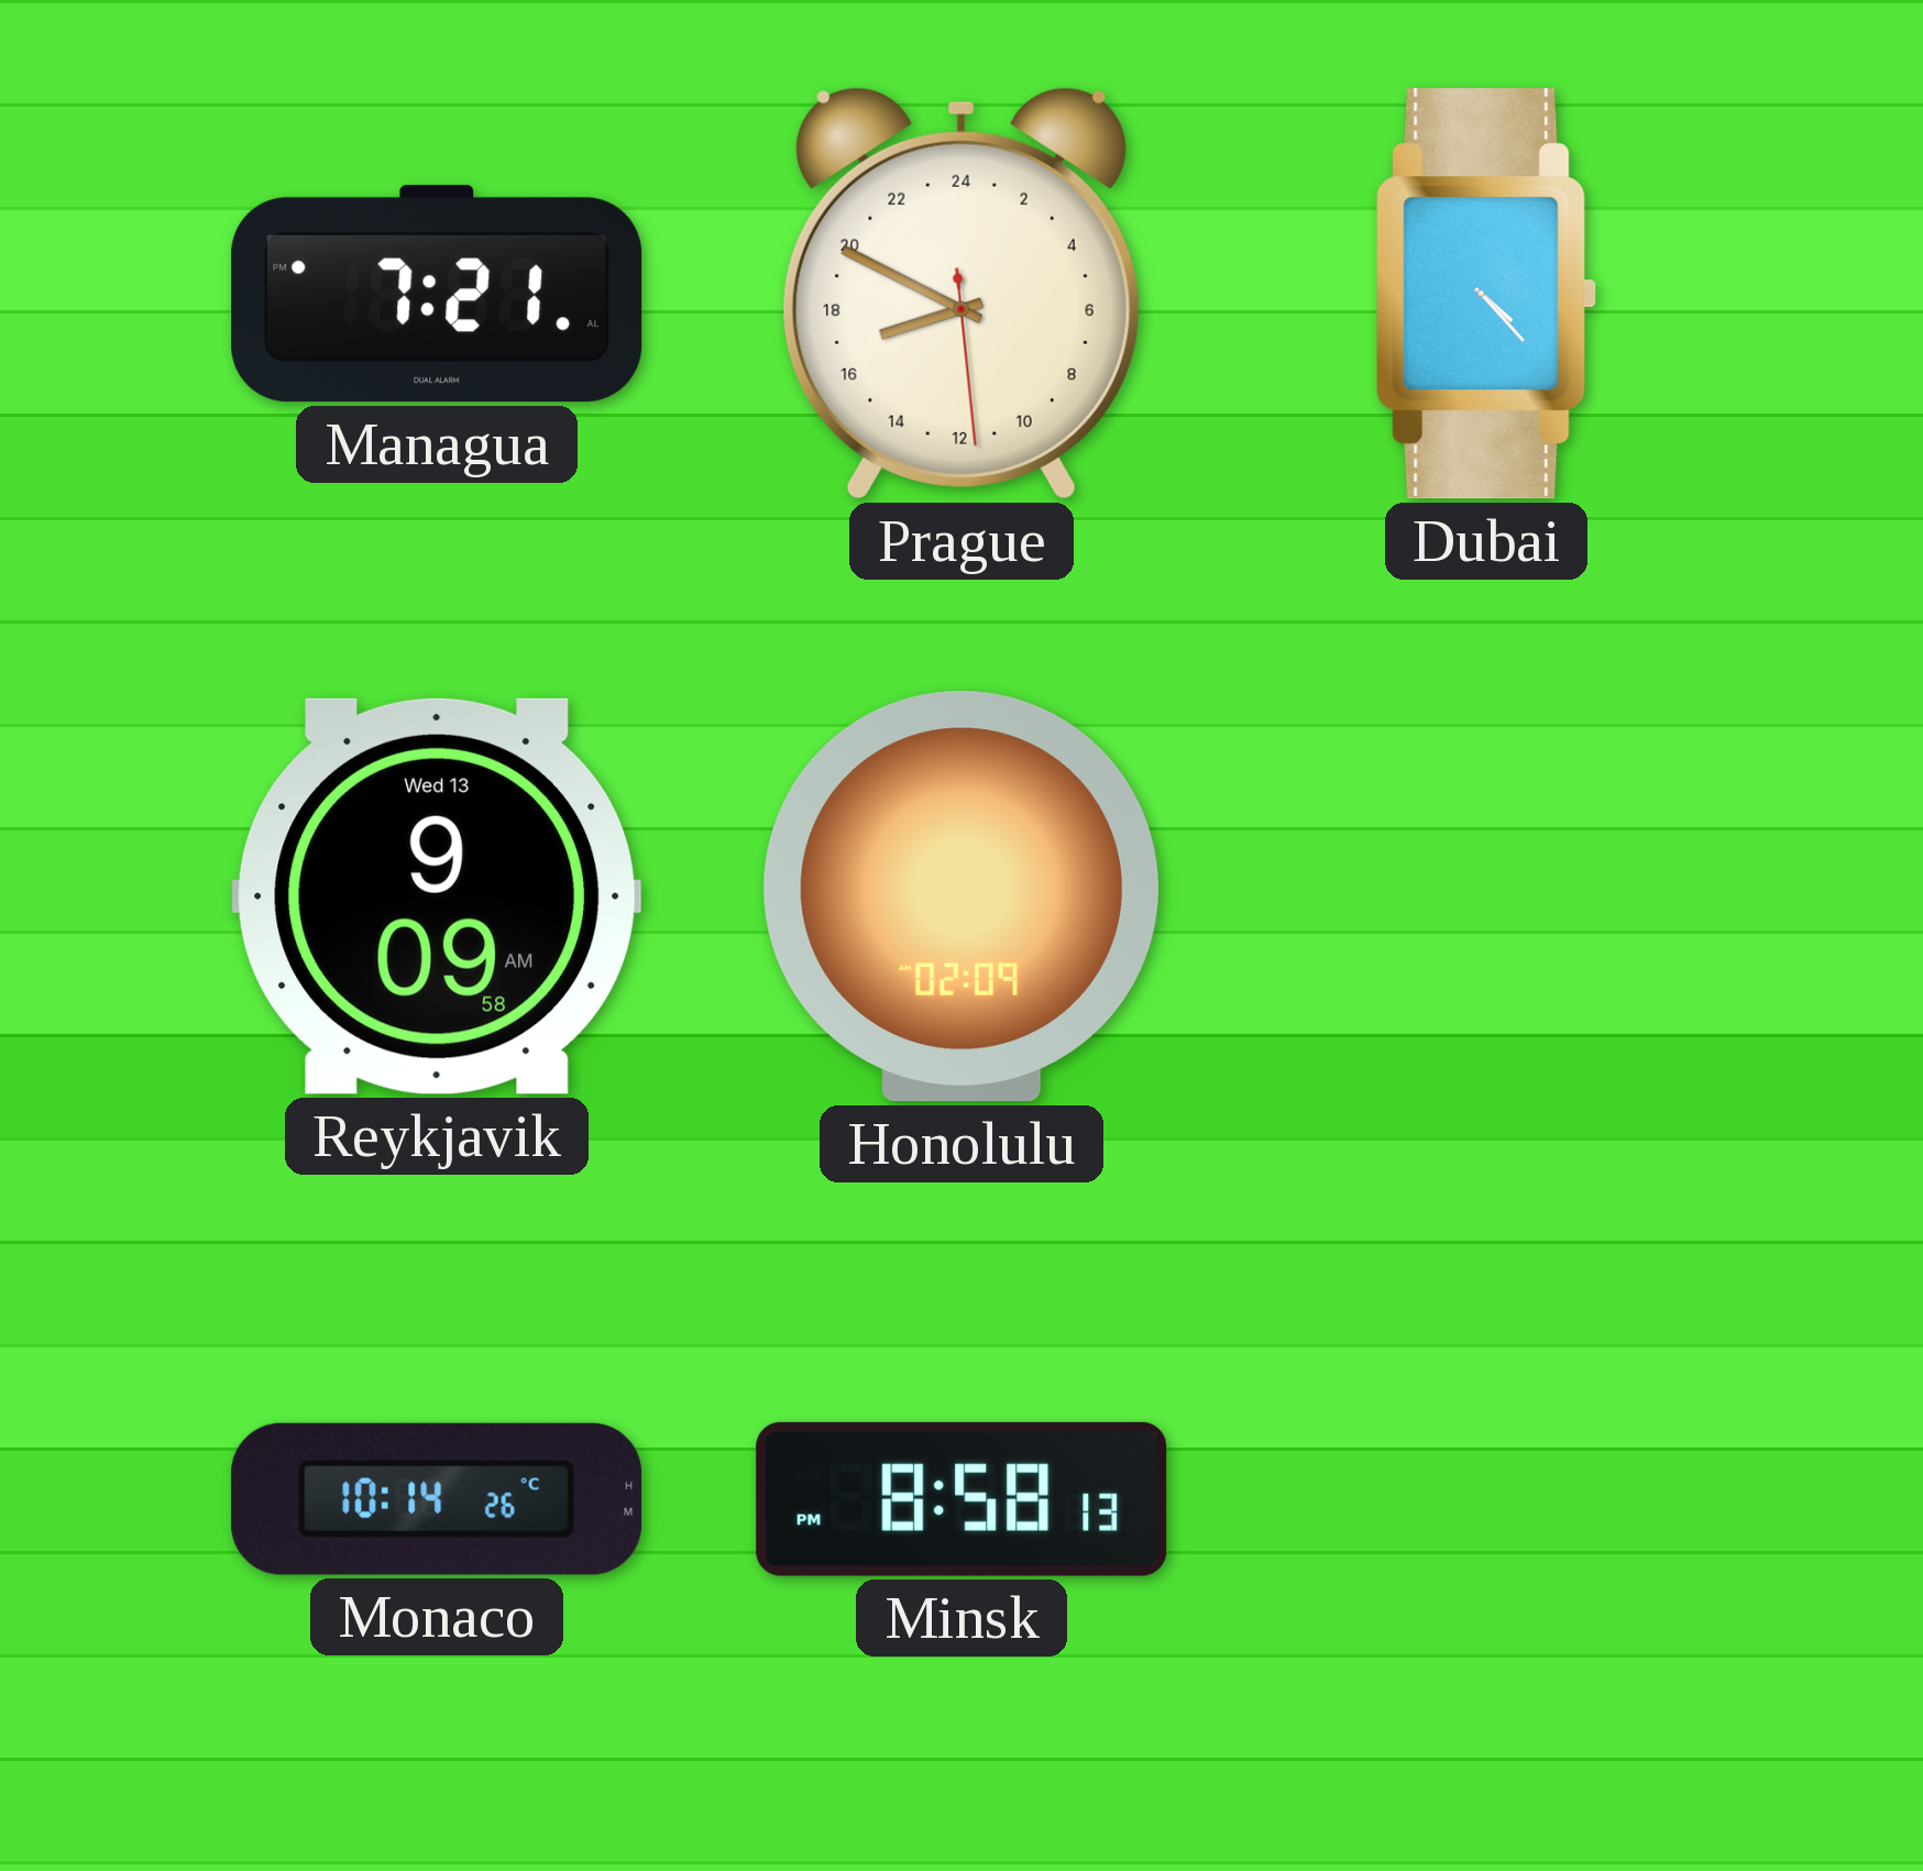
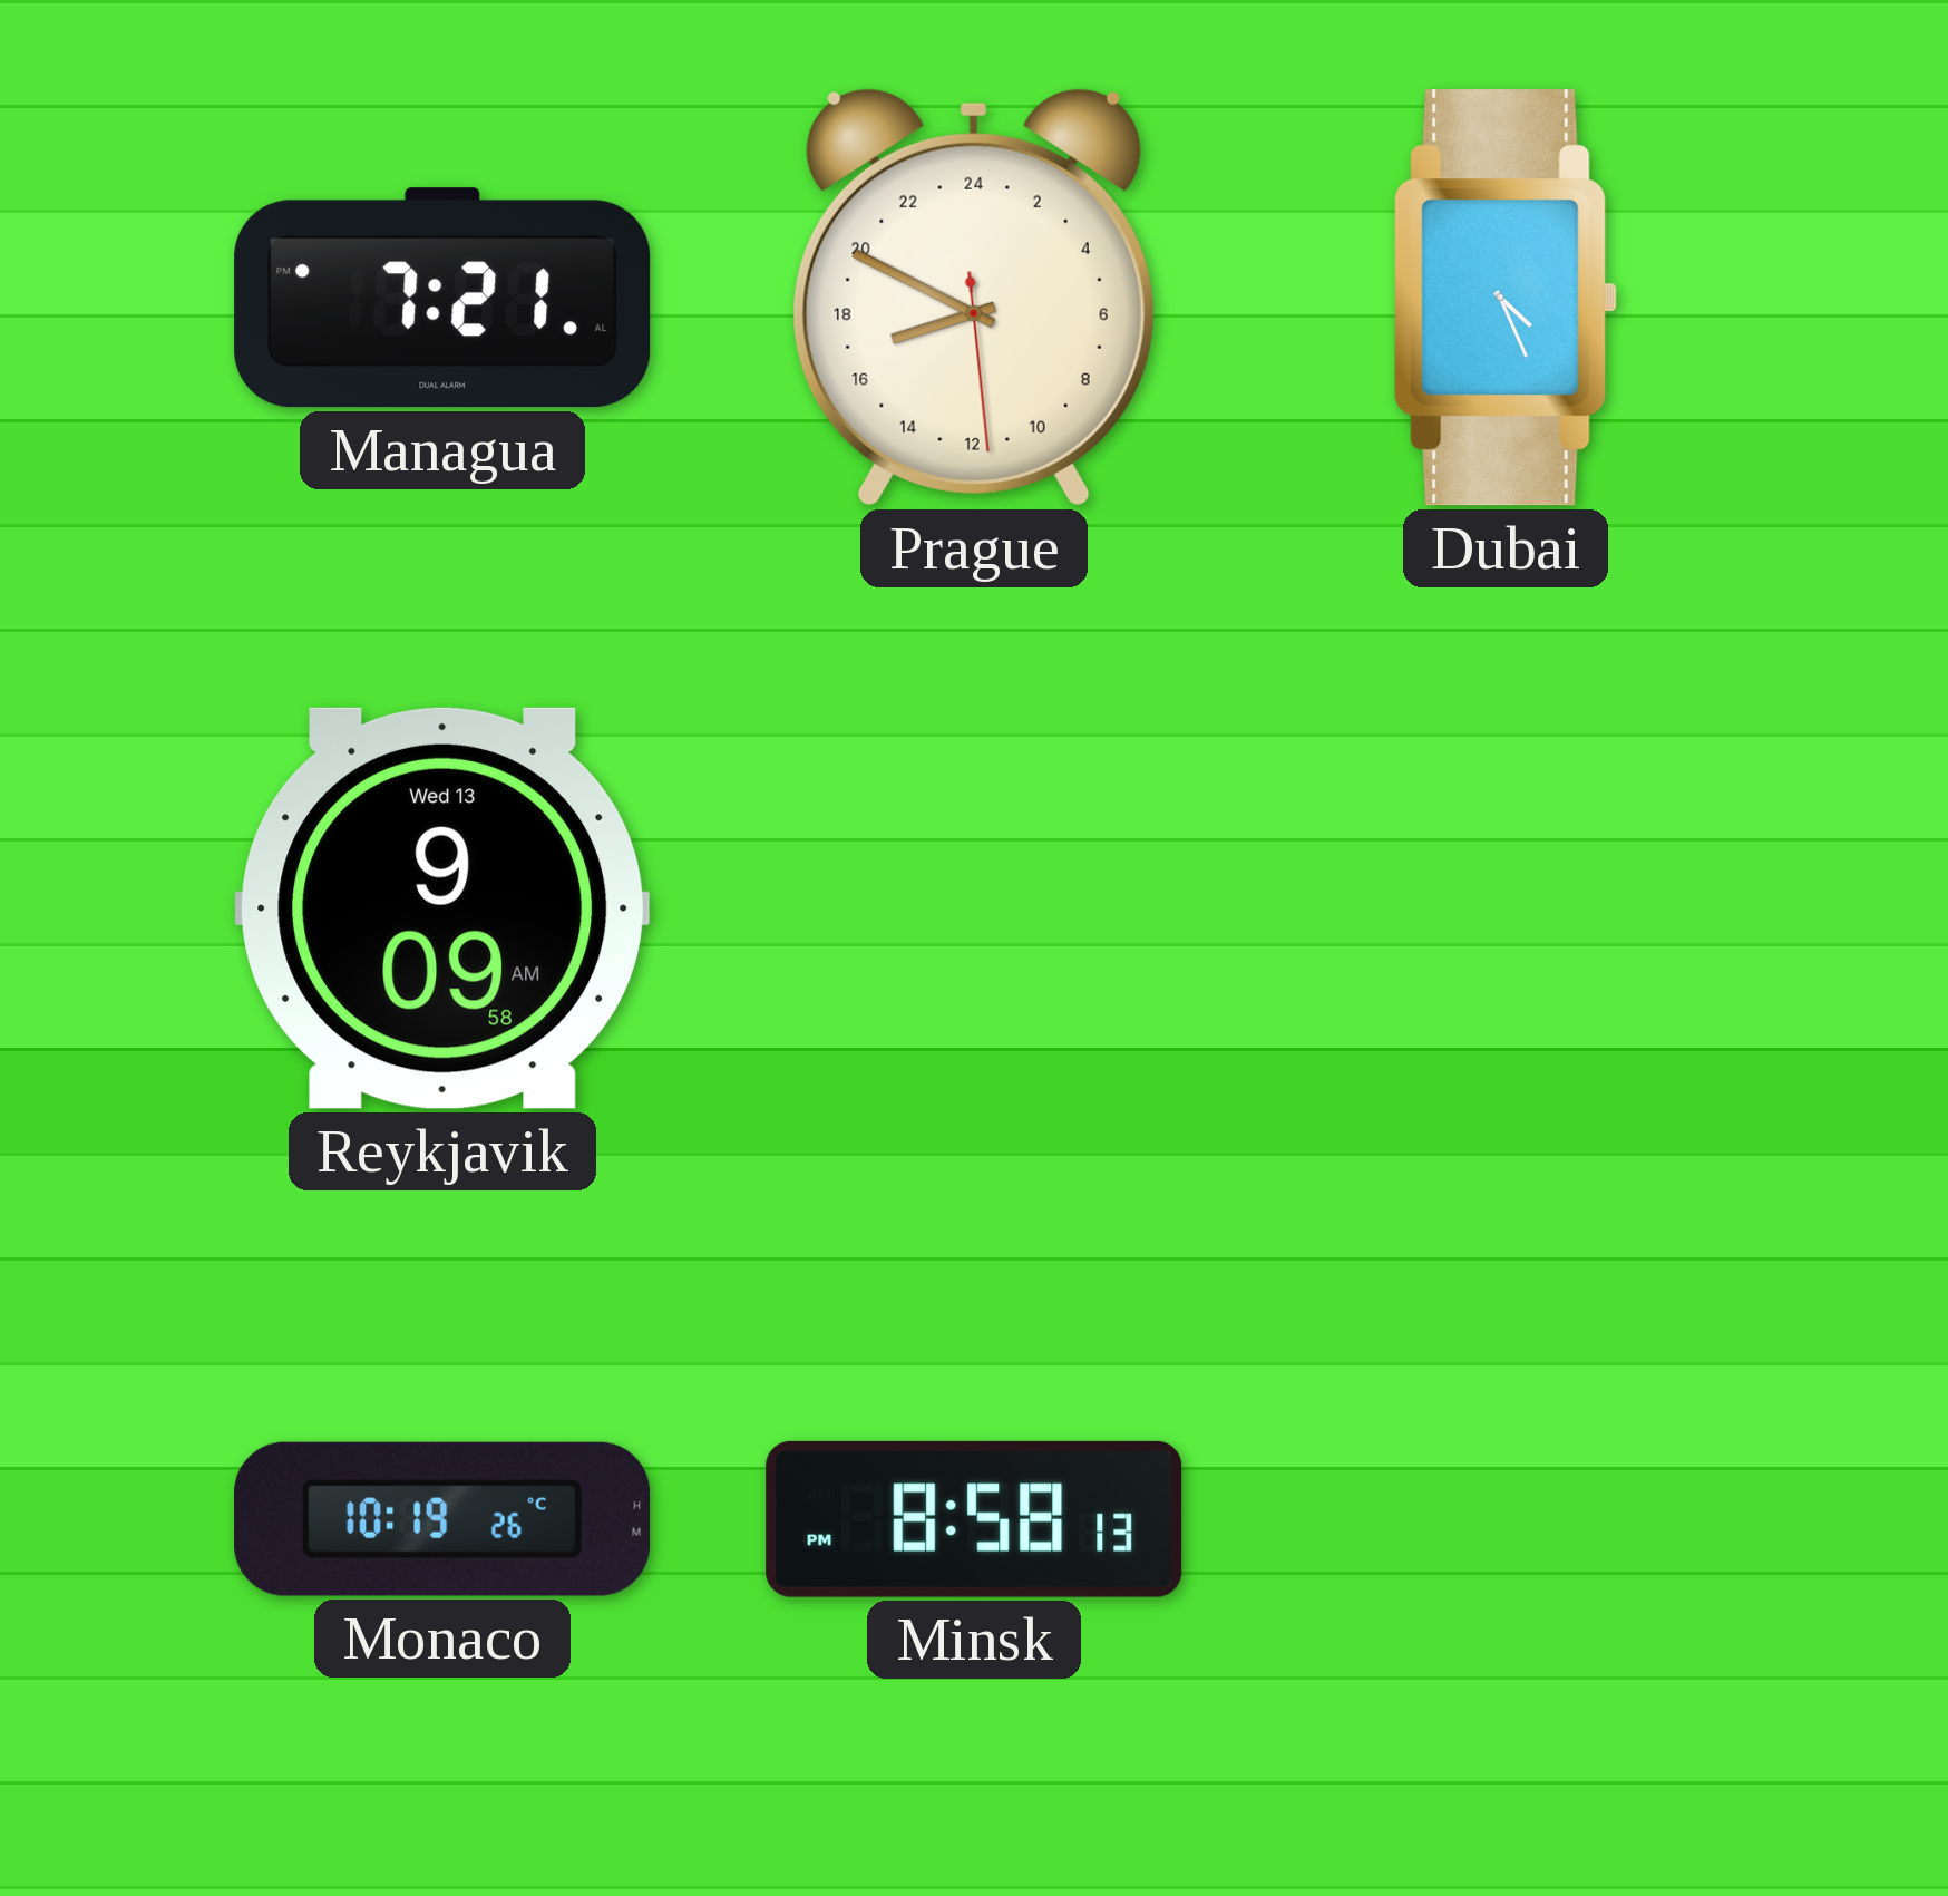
Dubai: 4:23 -> 4:26
Honolulu: 02:09 -> none
Monaco: 10:14 -> 10:19
